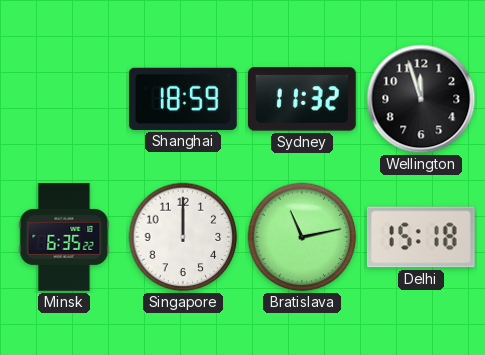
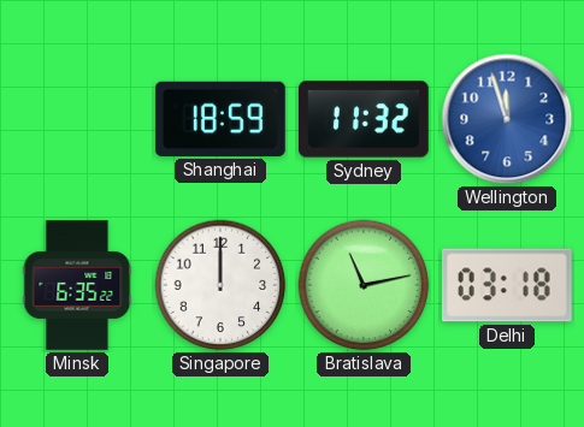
Wellington dial: black -> blue
Delhi: 15:18 -> 03:18
